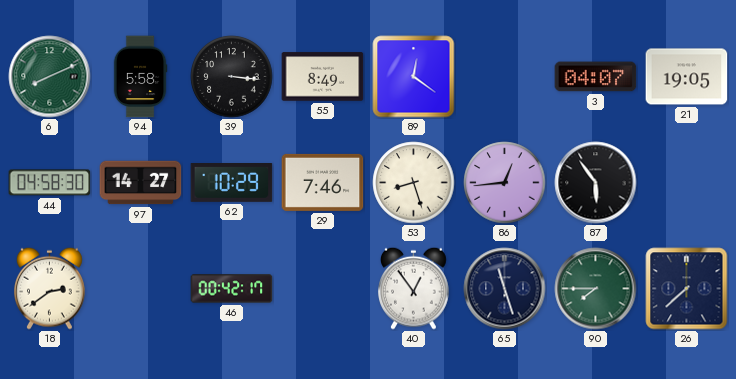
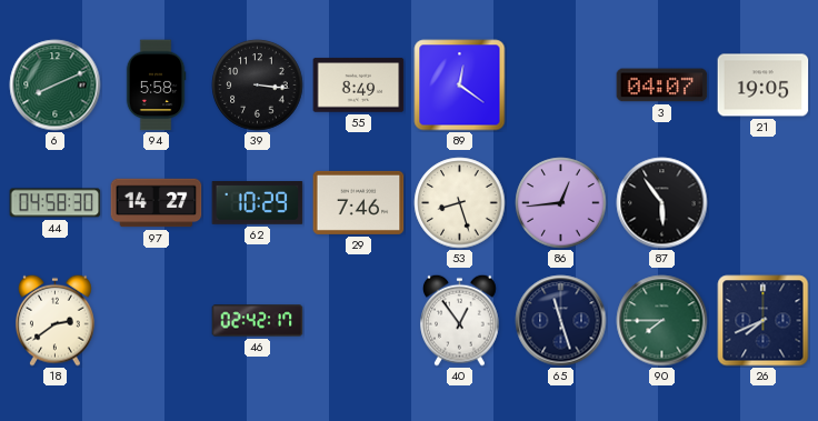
46: 00:42 -> 02:42
26: 7:38 -> 7:41
